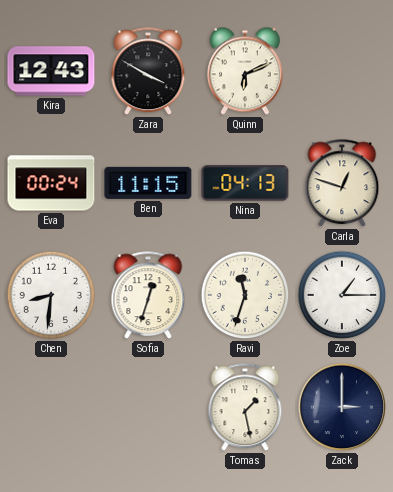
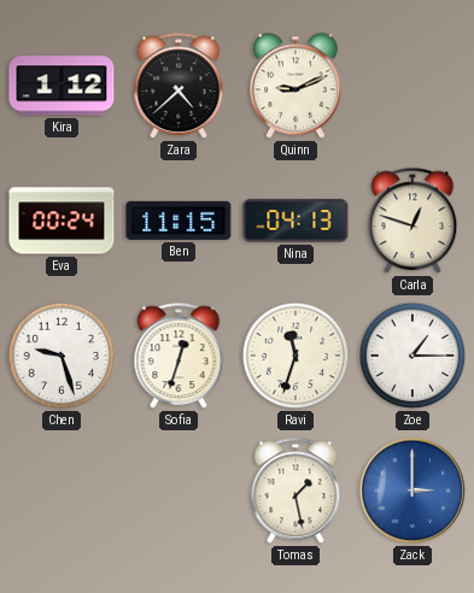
Kira: 12:43 -> 1:12
Zara: 3:50 -> 4:38
Quinn: 6:11 -> 9:11
Chen: 8:31 -> 9:27
Zack dial: navy -> blue
